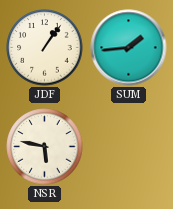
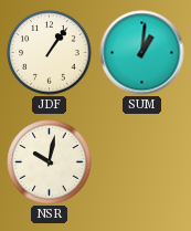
SUM: 1:44 -> 1:01
NSR: 5:47 -> 10:02
